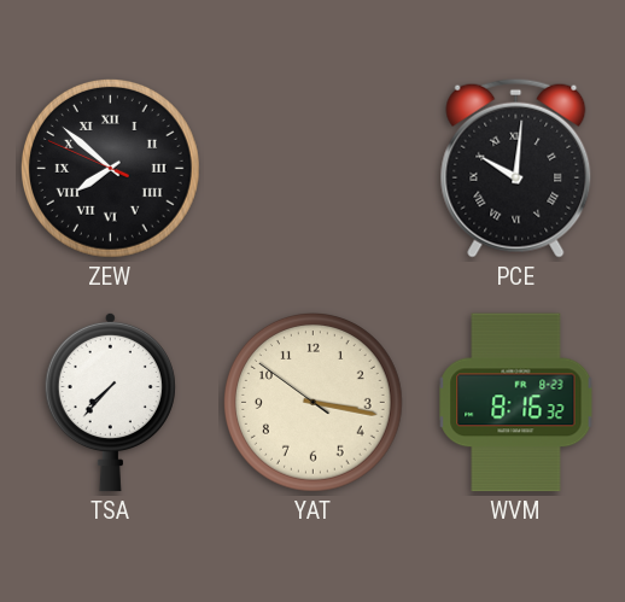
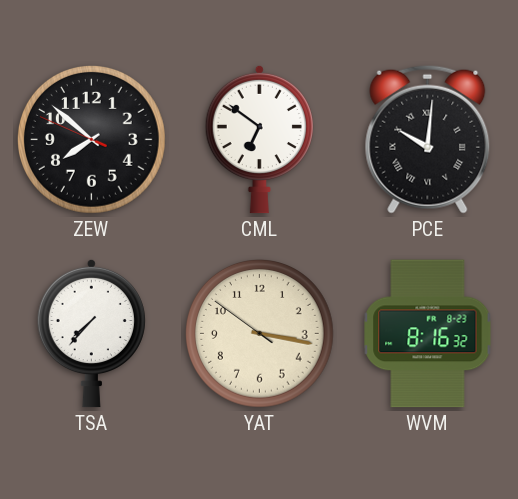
ZEW numerals: Roman -> Arabic
CML: none -> 6:51
